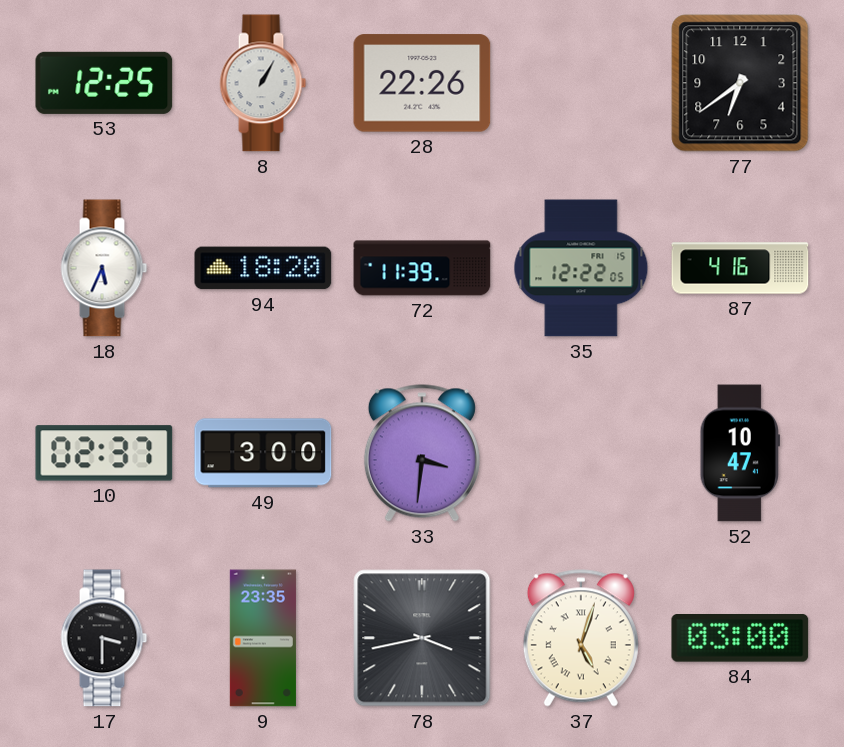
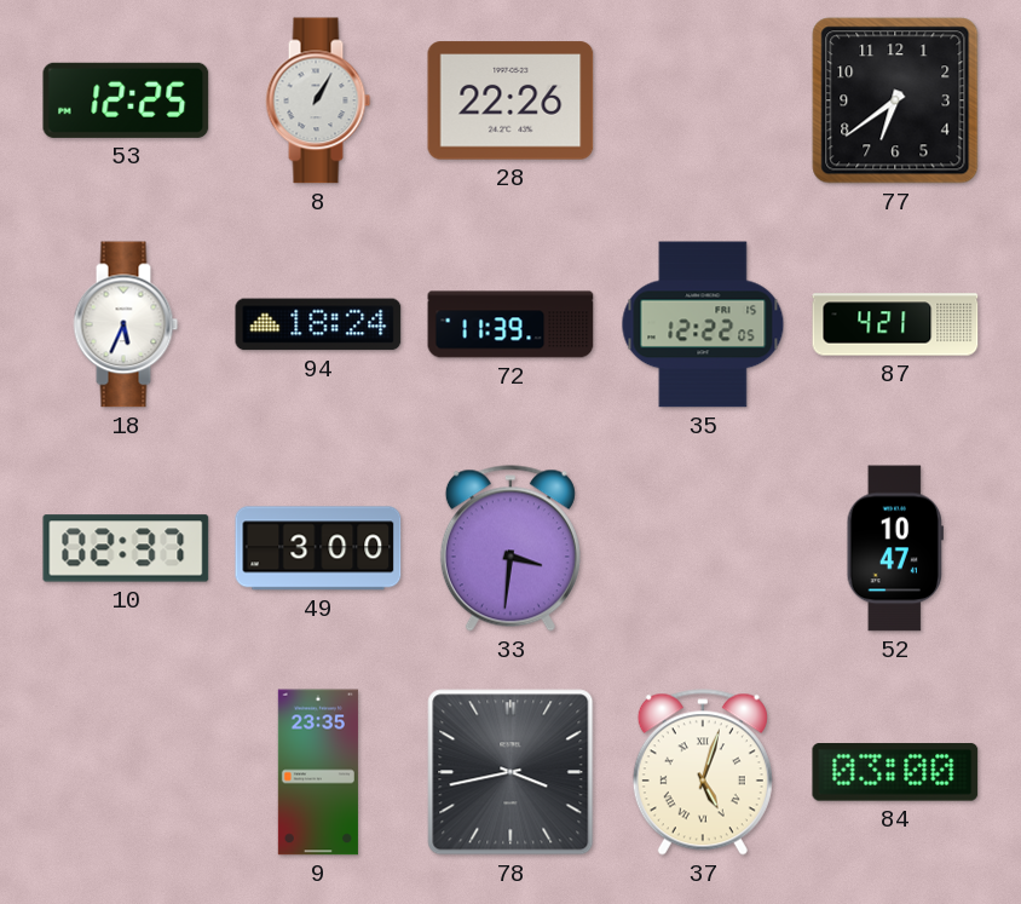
94: 18:20 -> 18:24
87: 4:16 -> 4:21
17: 3:30 -> none
